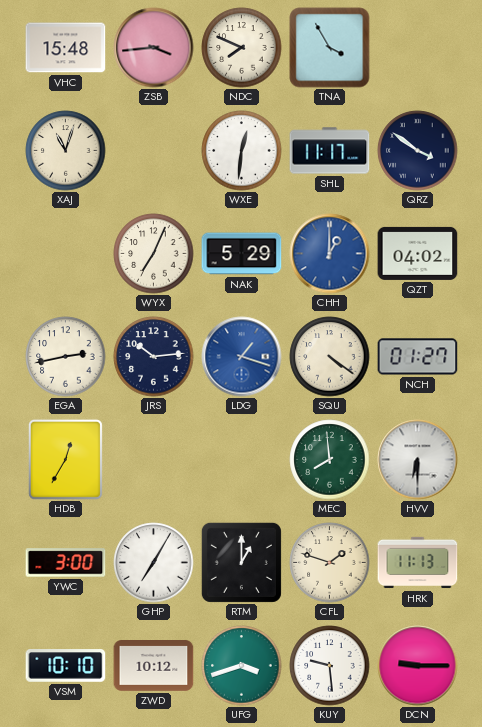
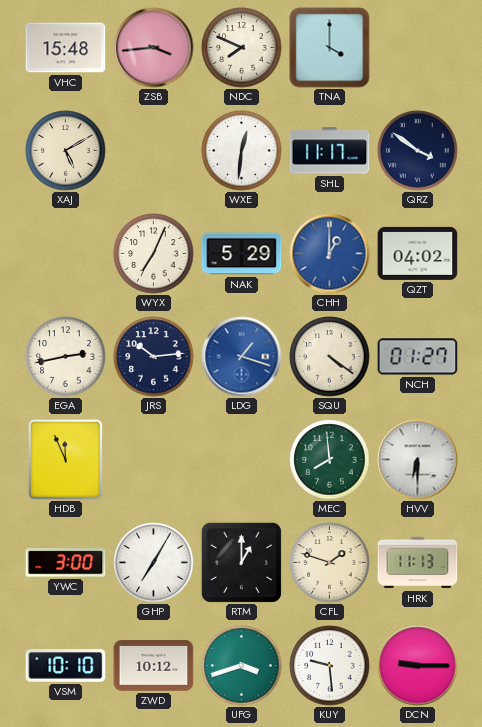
TNA: 3:55 -> 4:00
XAJ: 11:03 -> 5:10
HDB: 12:35 -> 11:56
